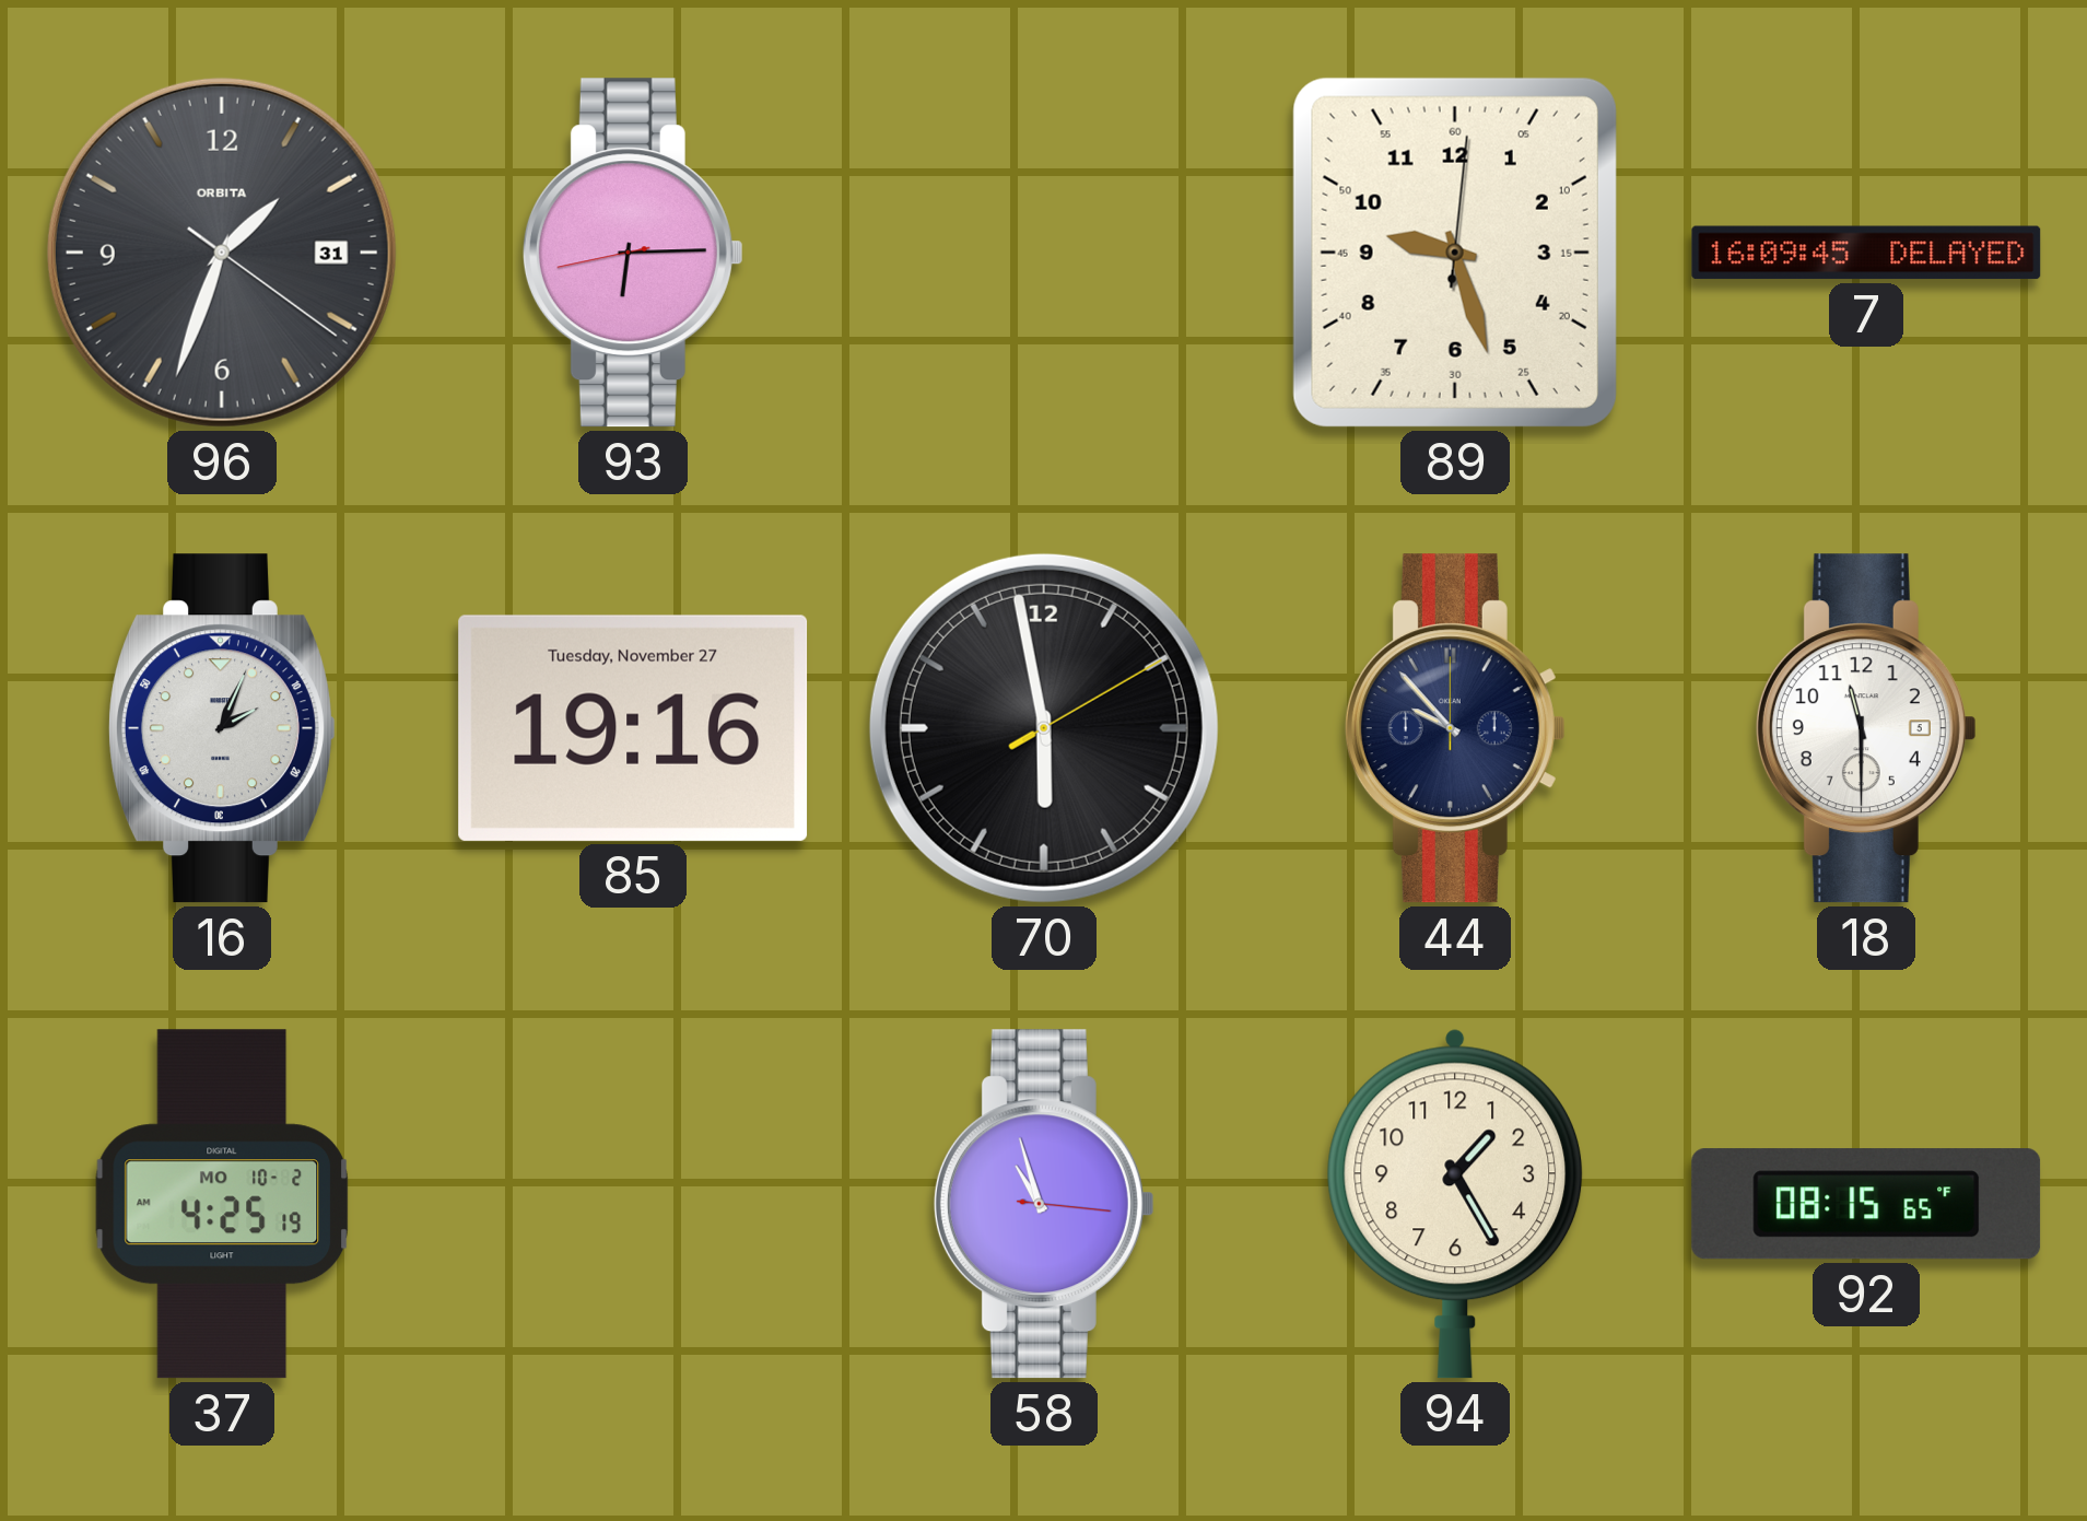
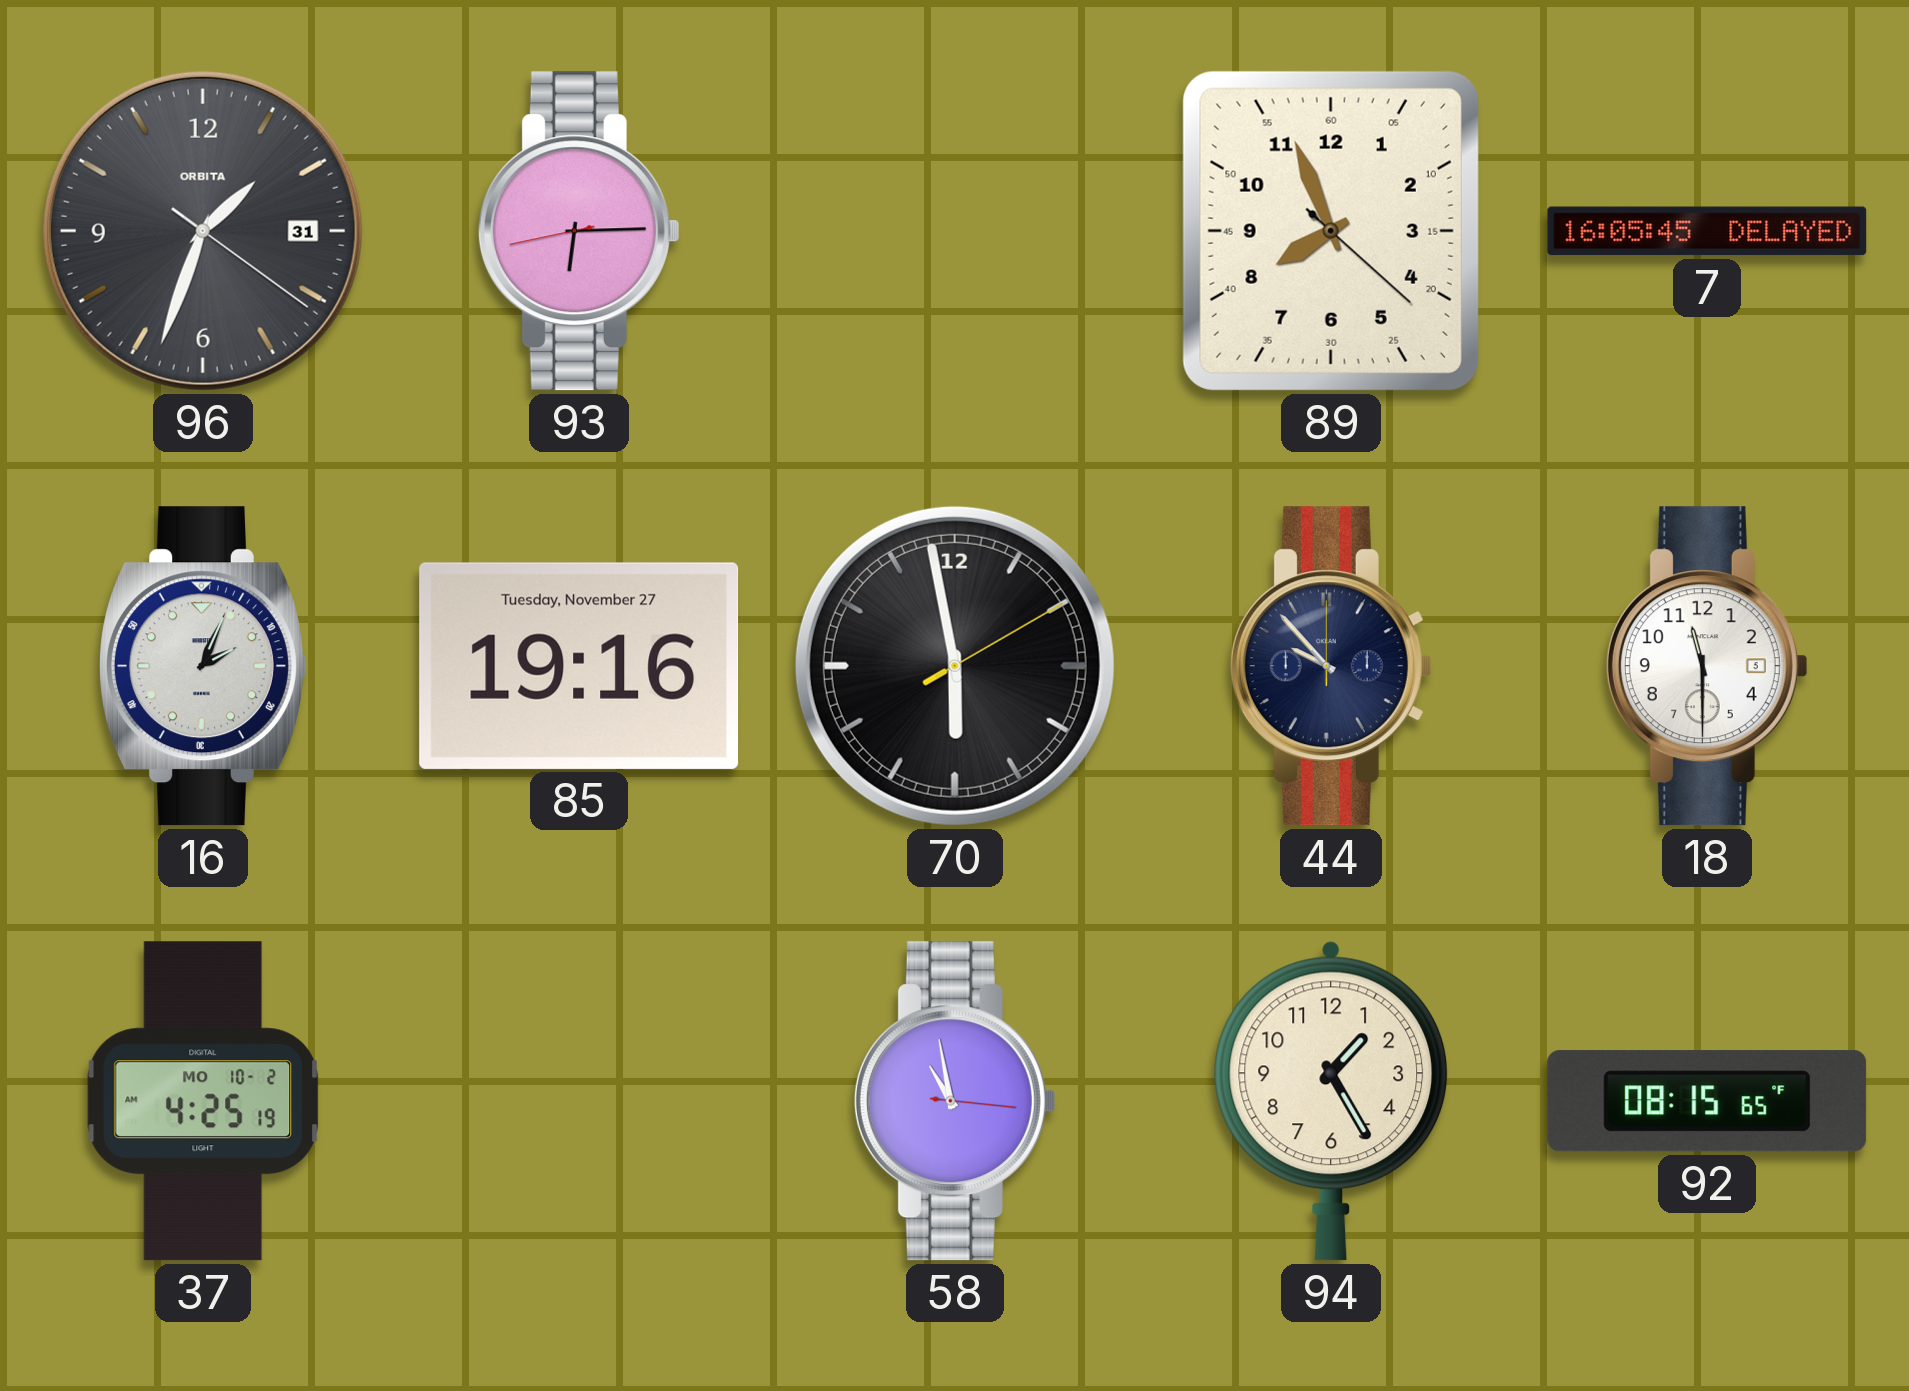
89: 9:27 -> 7:56
7: 16:09 -> 16:05
58: 10:57 -> 10:58
